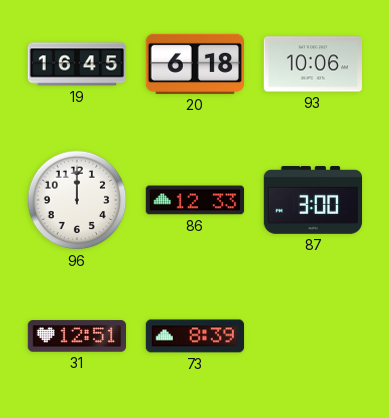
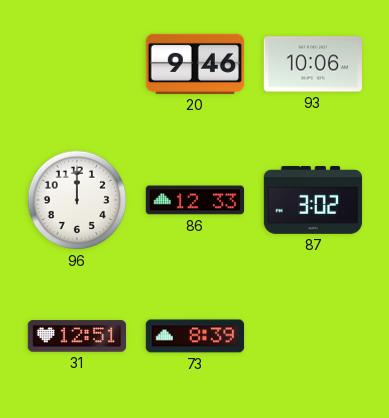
19: 16:45 -> none
20: 6:18 -> 9:46
87: 3:00 -> 3:02
